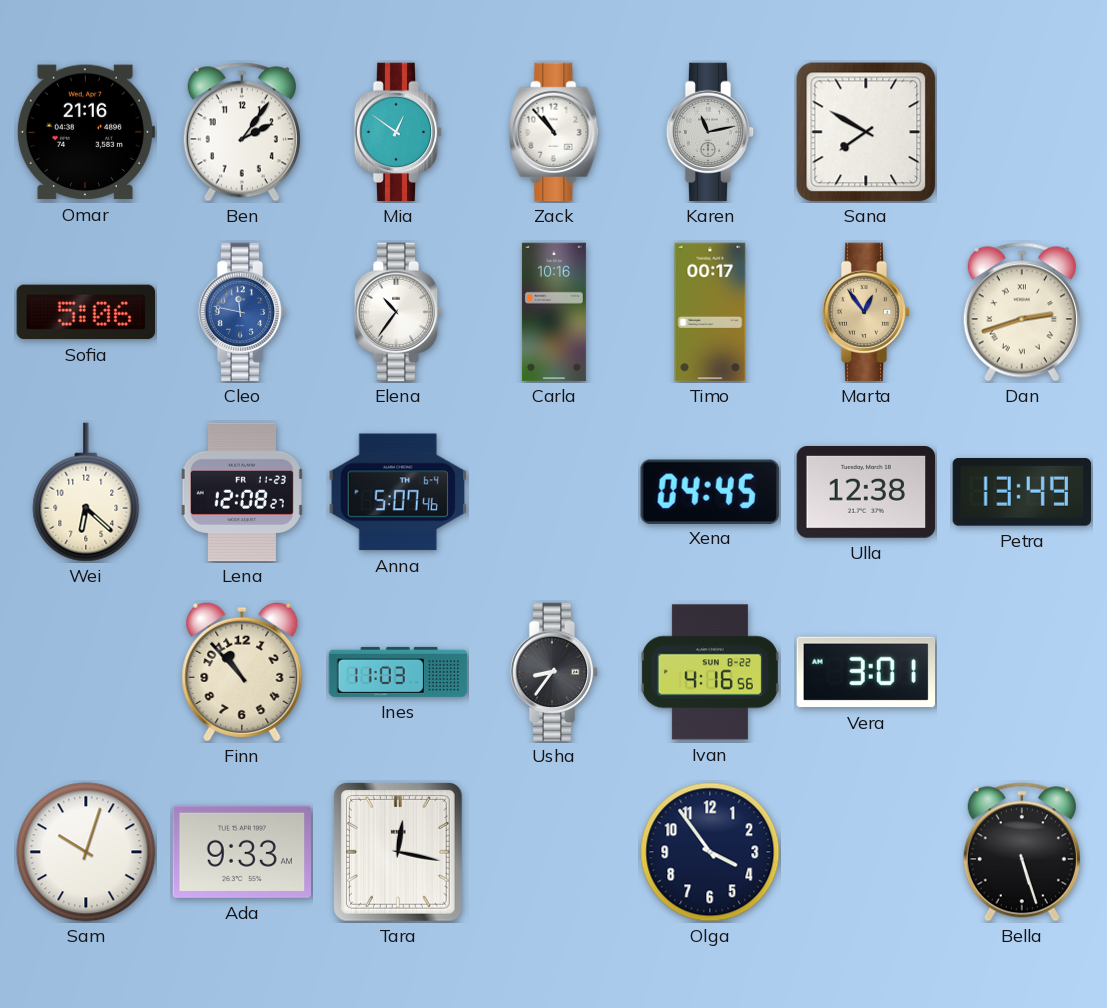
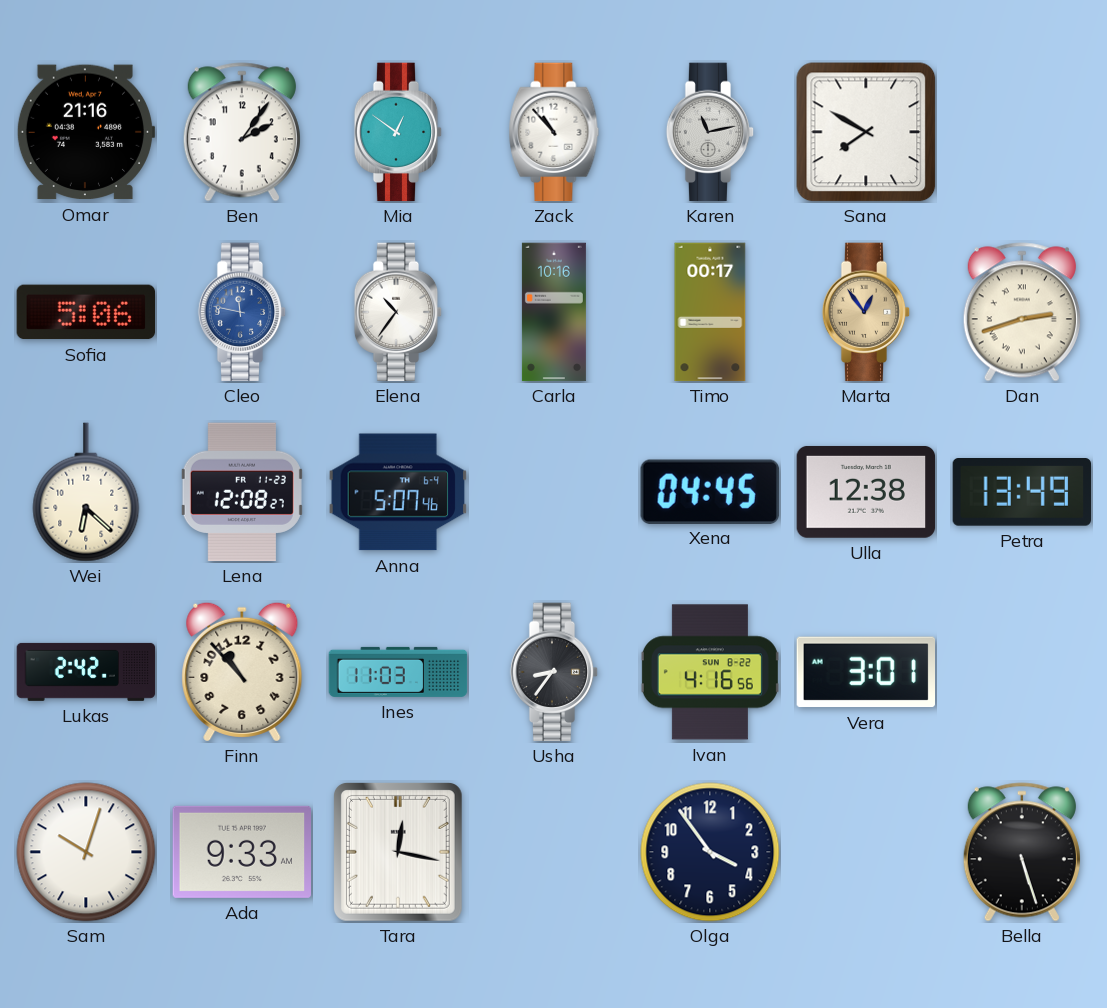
Lukas: none -> 2:42
